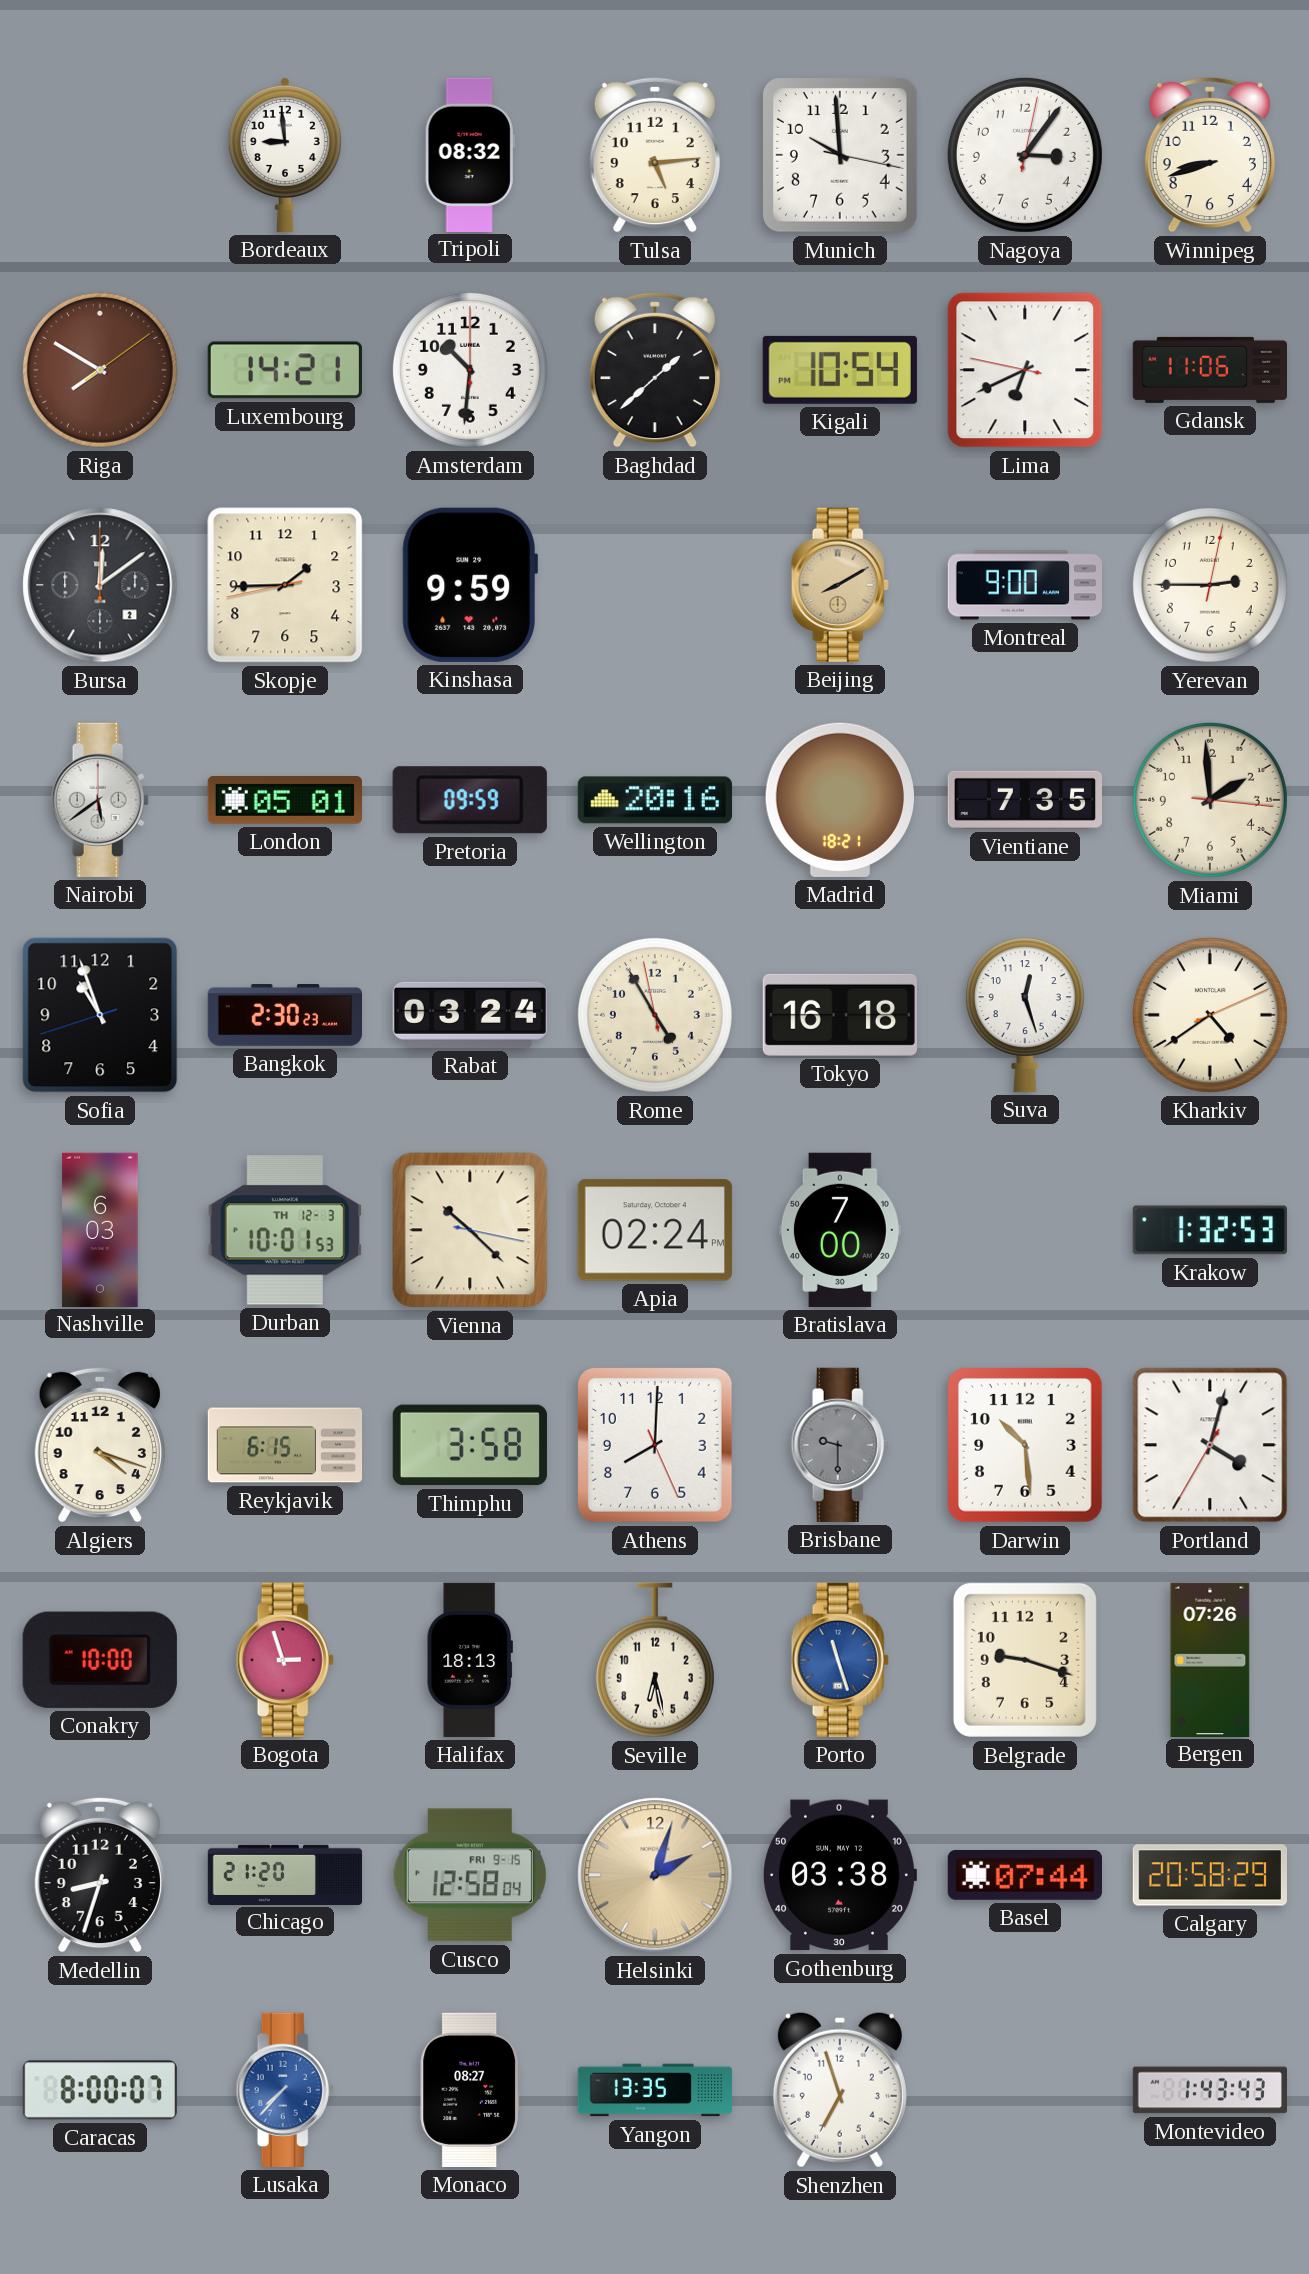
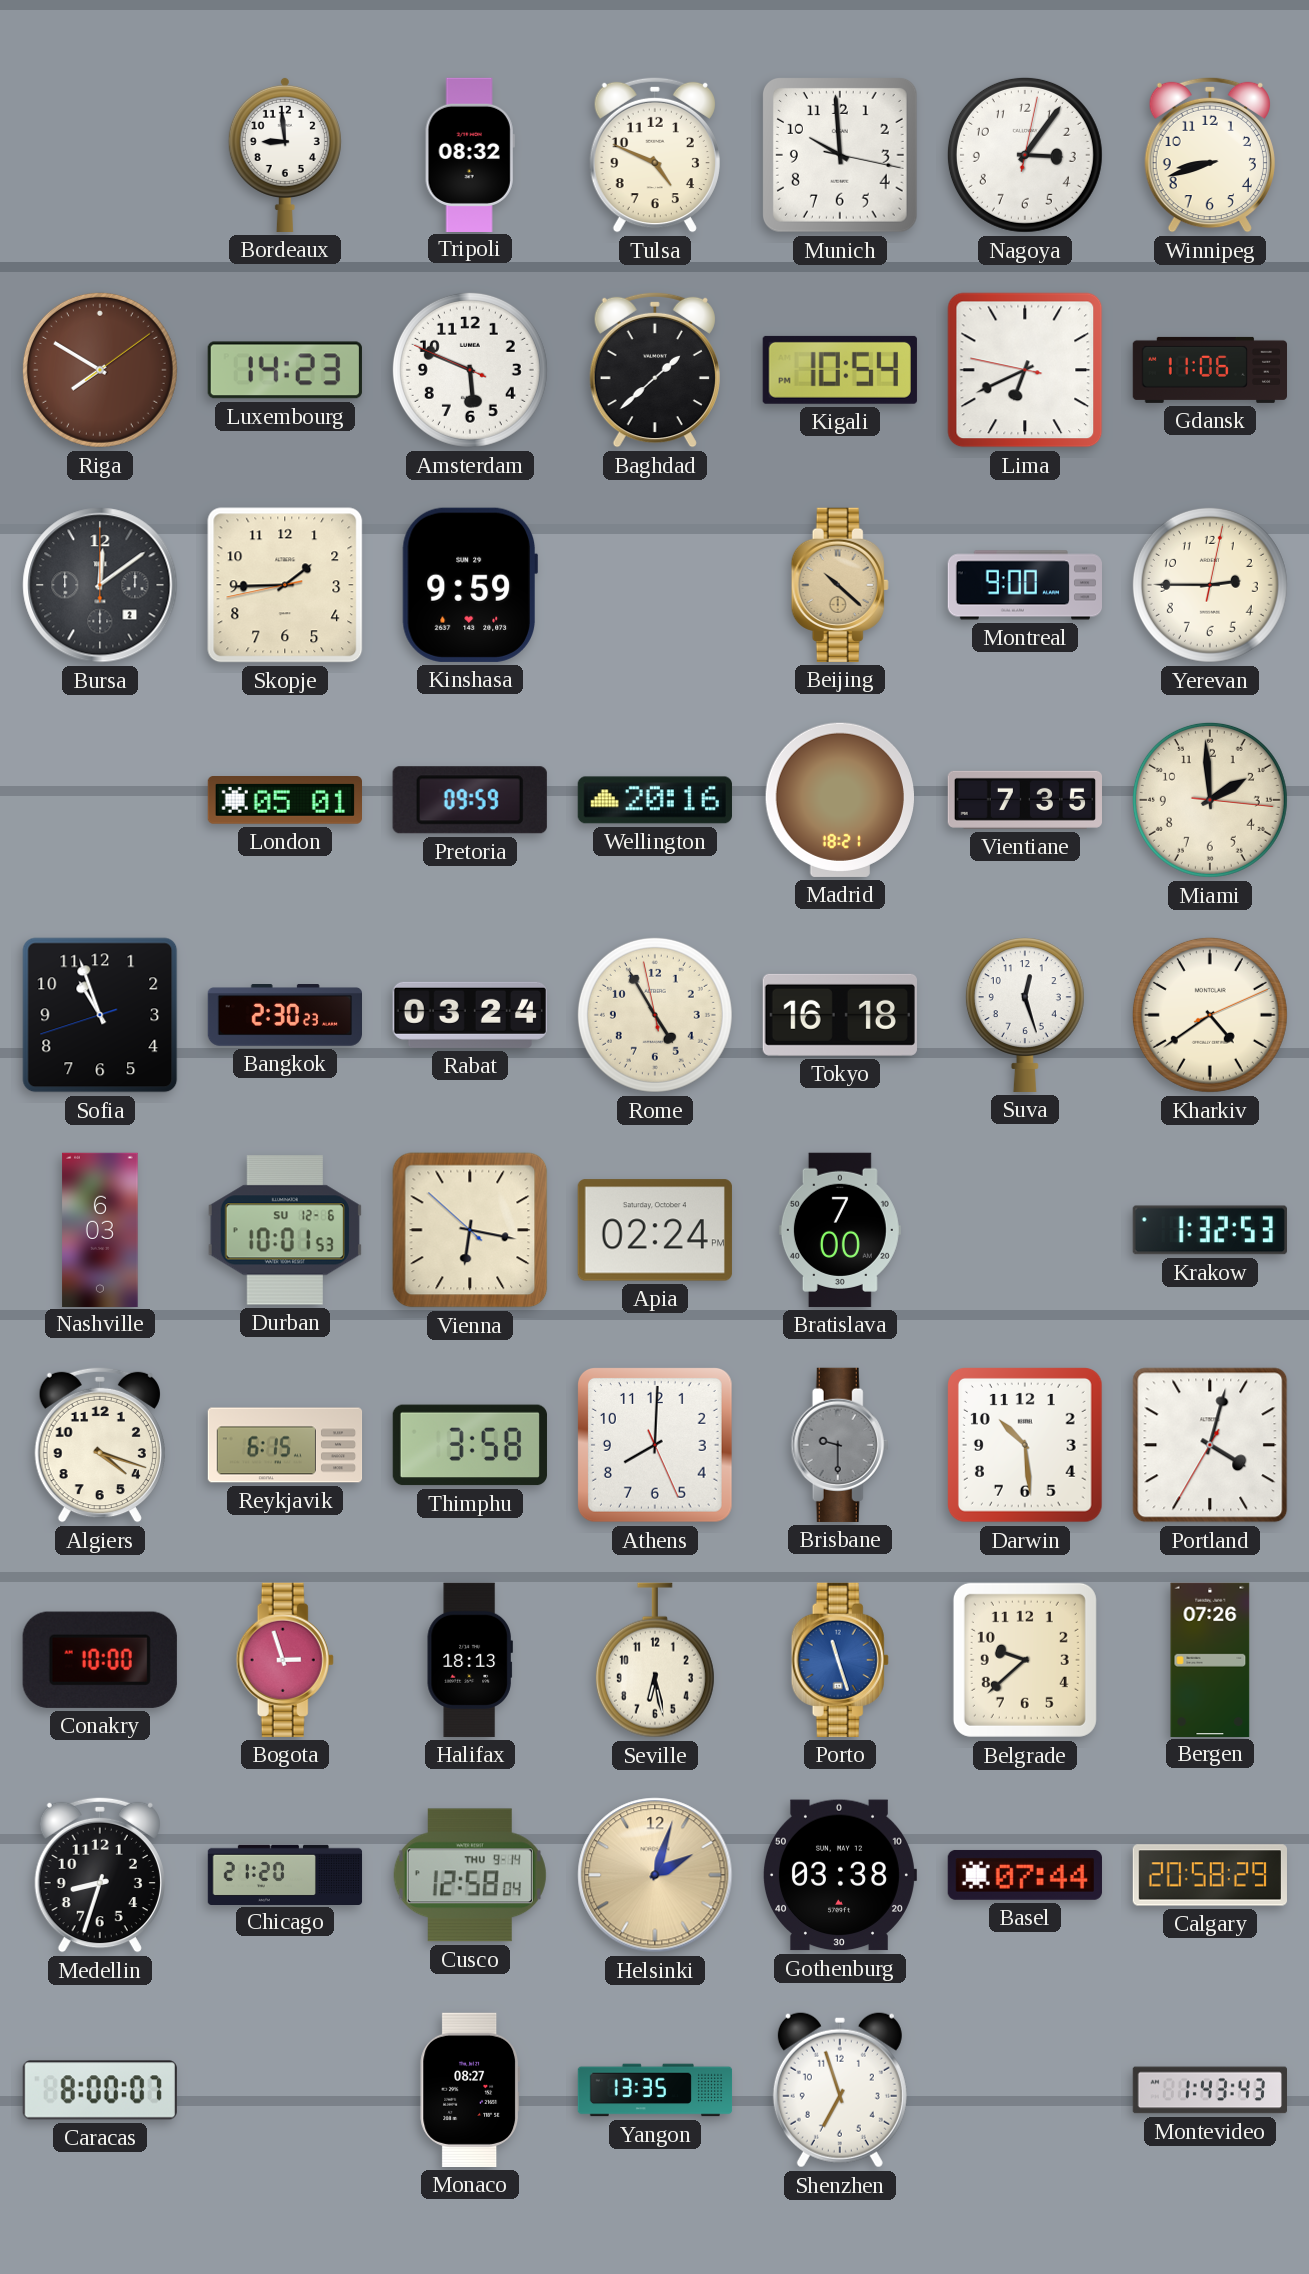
Tulsa: 5:14 -> 4:49
Luxembourg: 14:21 -> 14:23
Amsterdam: 10:31 -> 5:48
Beijing: 8:10 -> 10:22
Nairobi: 5:39 -> none
Durban date: TH 12-3 -> SU 12-6
Vienna: 10:22 -> 6:16
Belgrade: 9:18 -> 9:38
Cusco date: FRI 9-15 -> THU 9-14
Lusaka: 7:37 -> none
